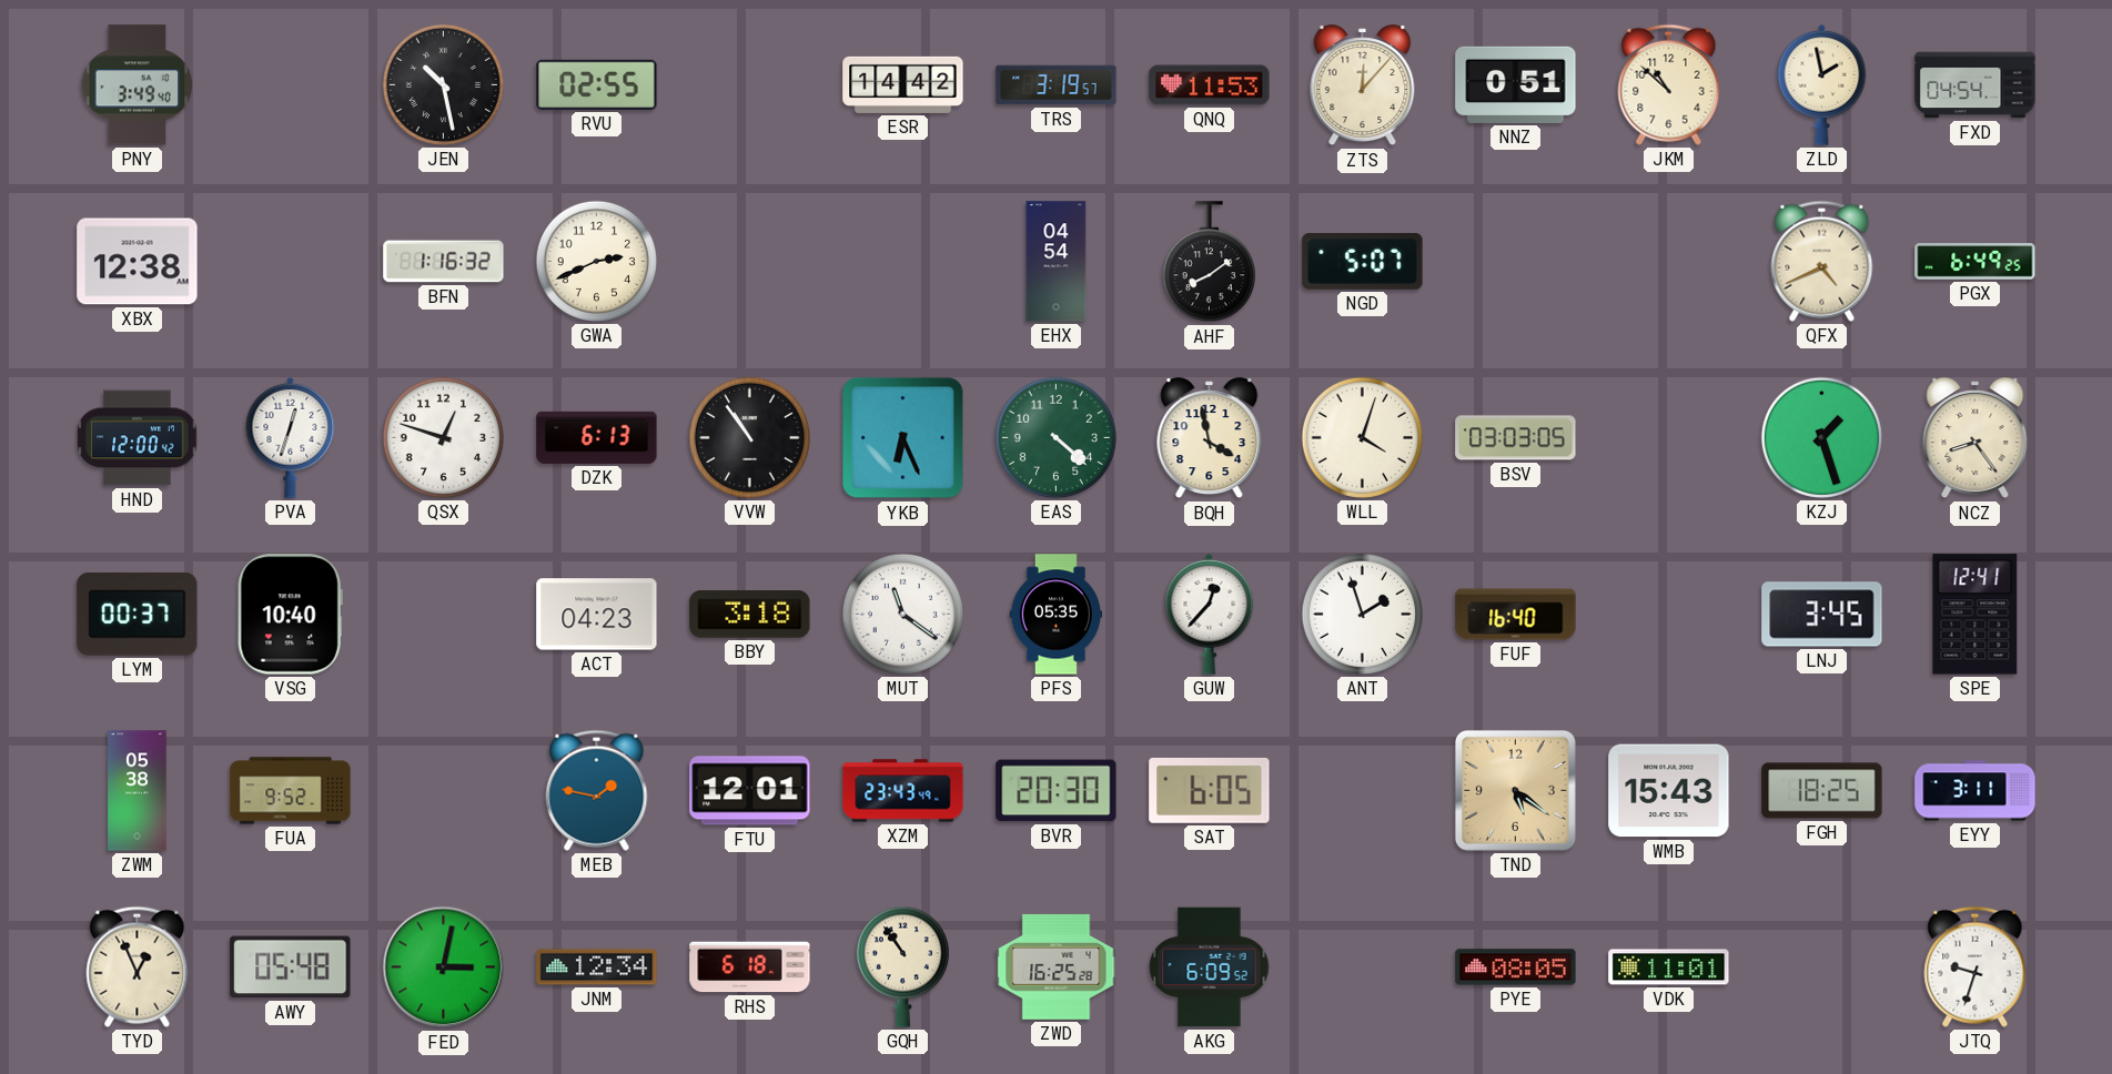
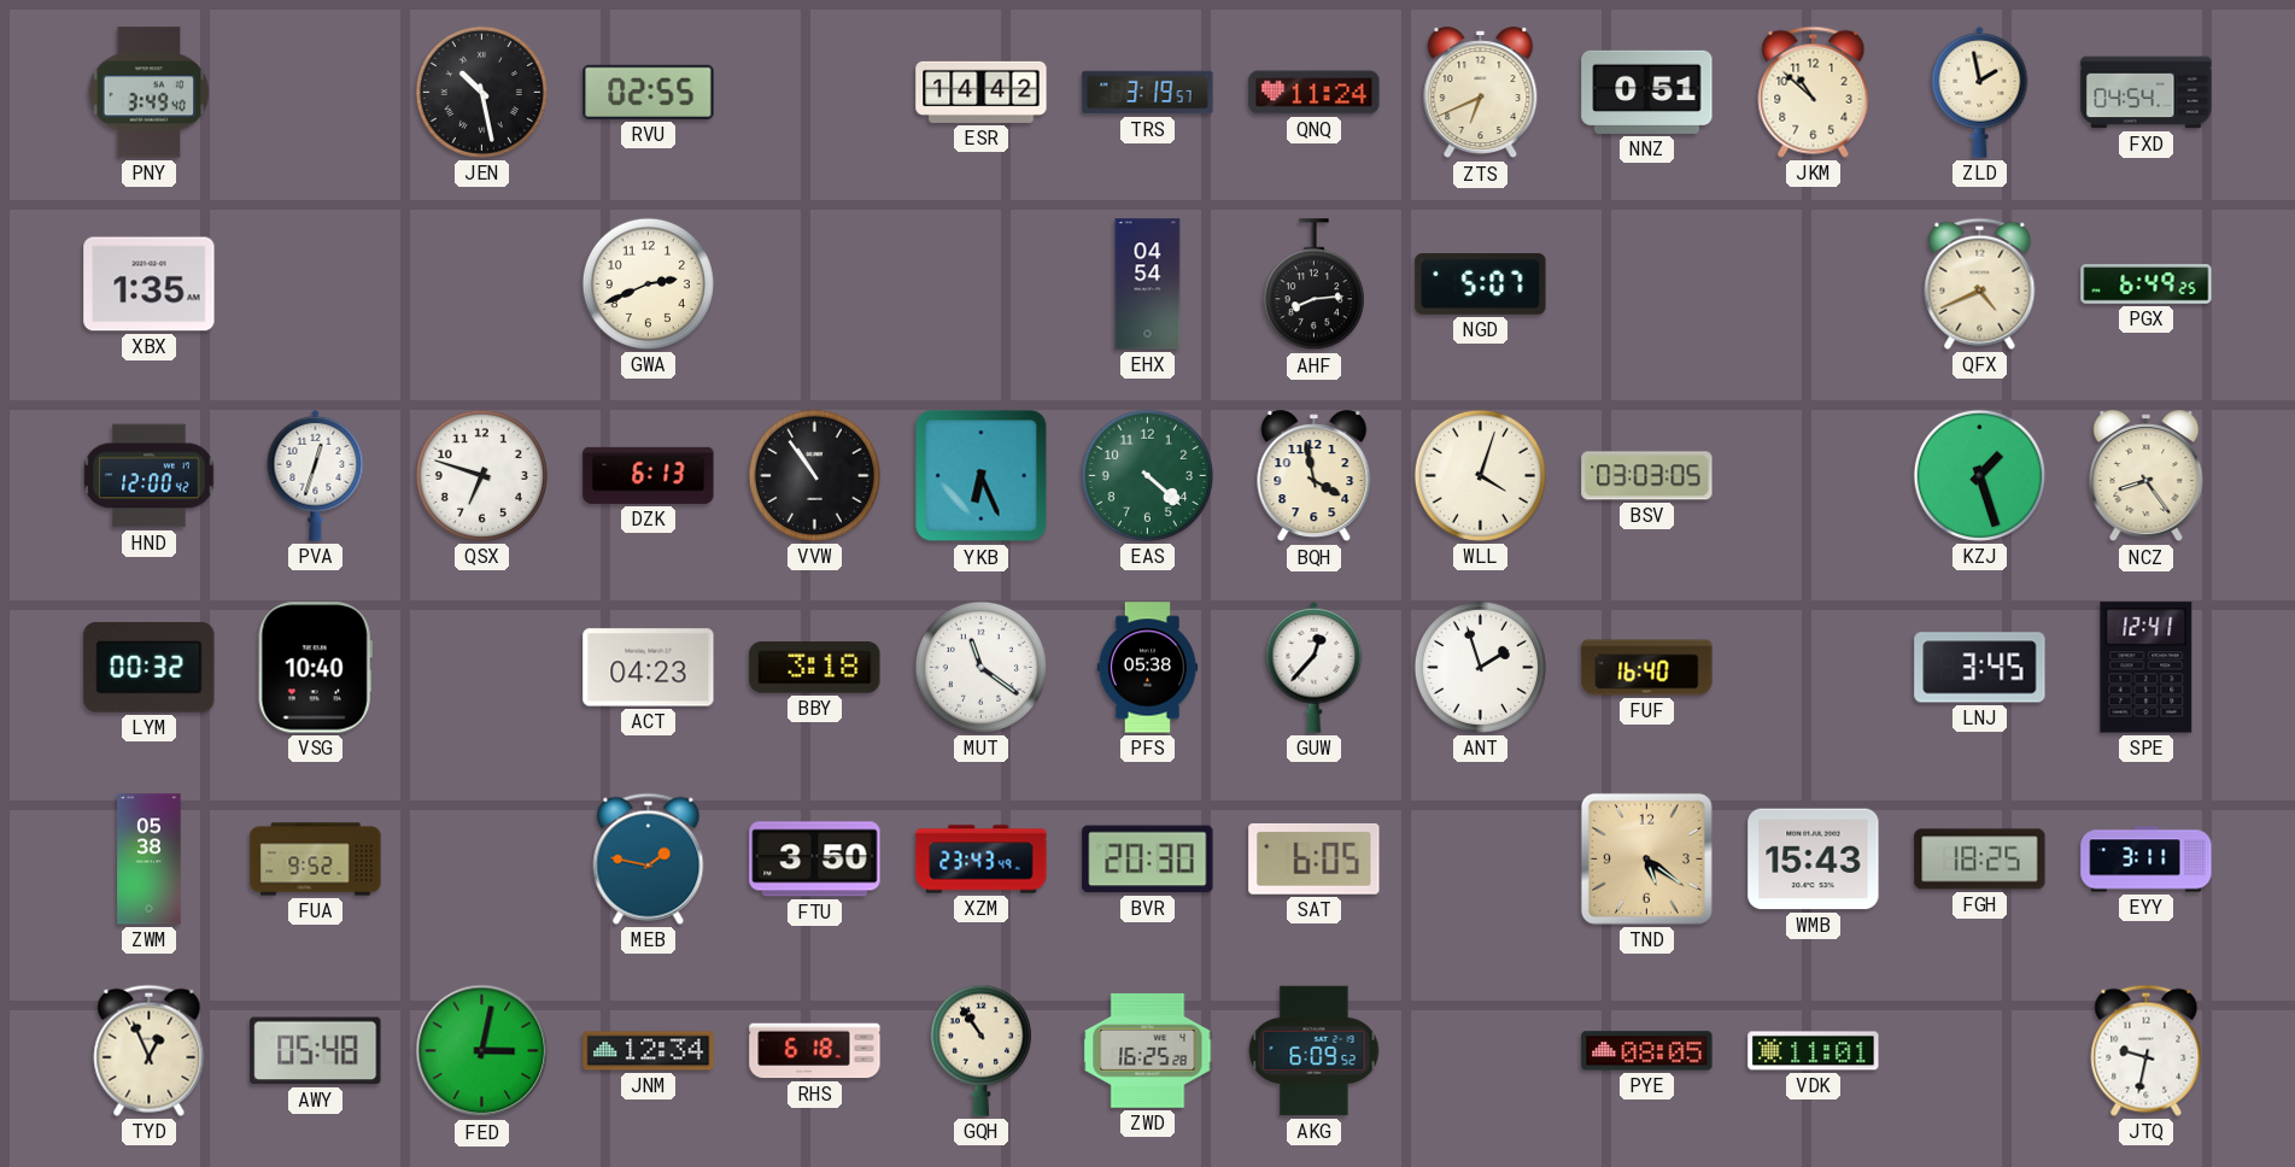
QNQ: 11:53 -> 11:24
ZTS: 12:07 -> 6:41
XBX: 12:38 -> 1:35
BFN: 1:16 -> none
AHF: 8:09 -> 8:14
QSX: 12:48 -> 6:48
LYM: 00:37 -> 00:32
PFS: 05:35 -> 05:38
FTU: 12:01 -> 3:50
JTQ: 9:33 -> 9:32
